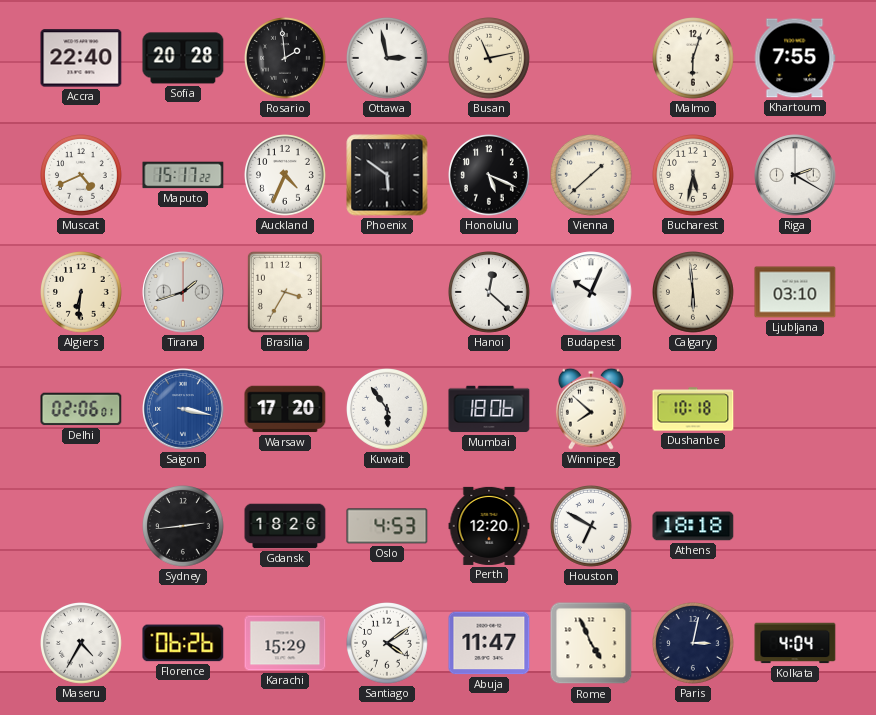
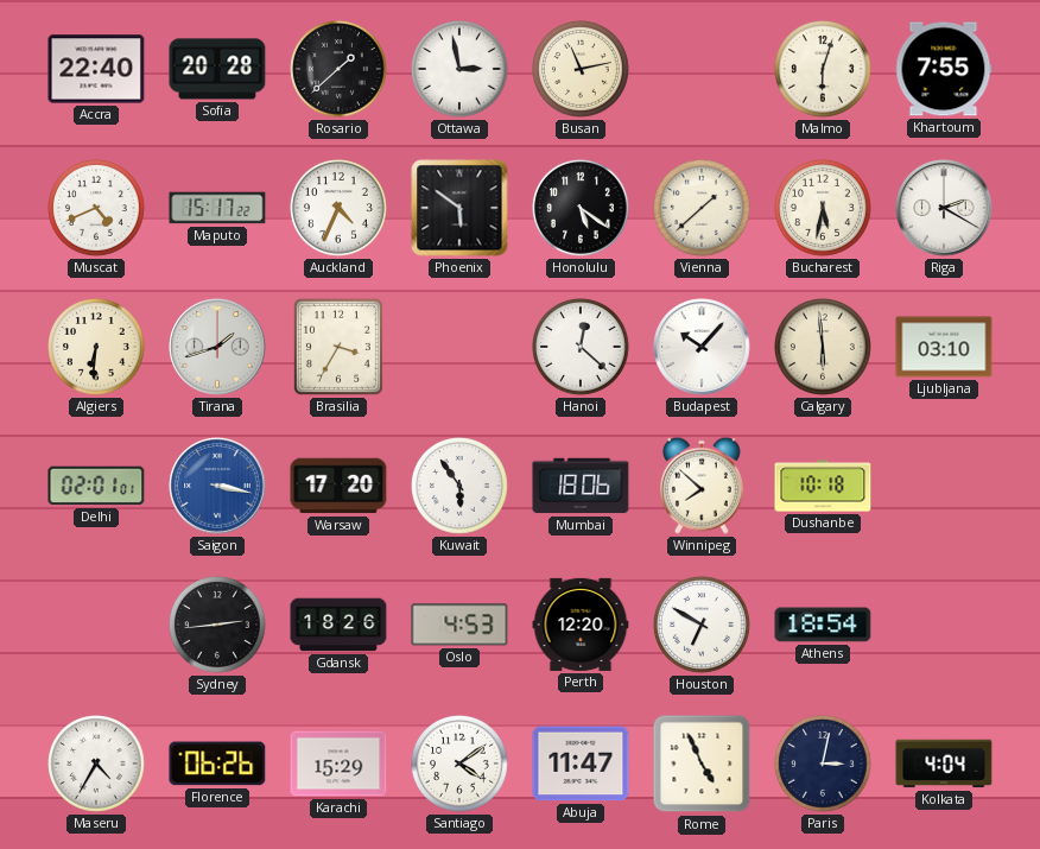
Rosario: 1:59 -> 1:38
Honolulu: 5:19 -> 5:21
Budapest: 10:04 -> 10:07
Delhi: 02:06 -> 02:01
Athens: 18:18 -> 18:54
